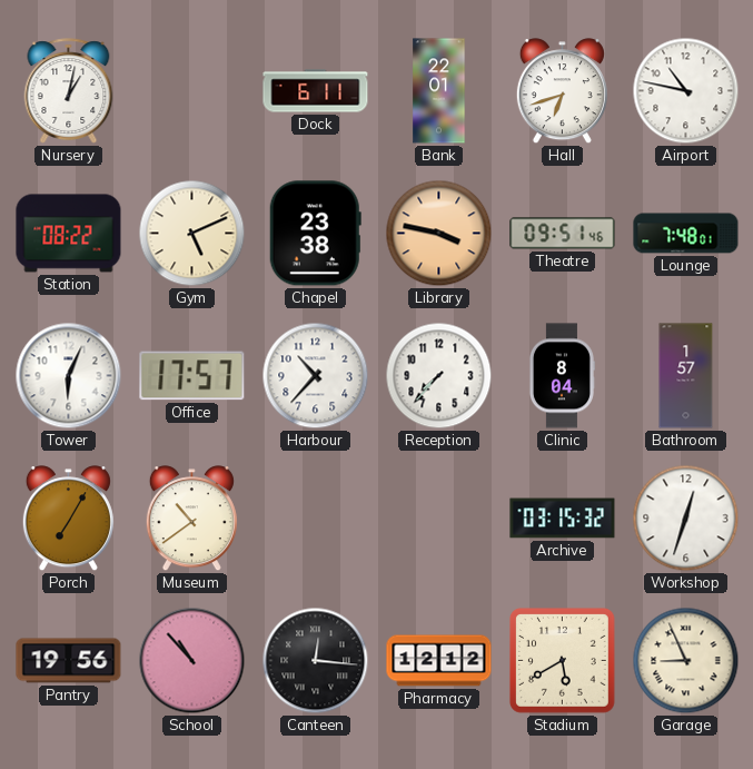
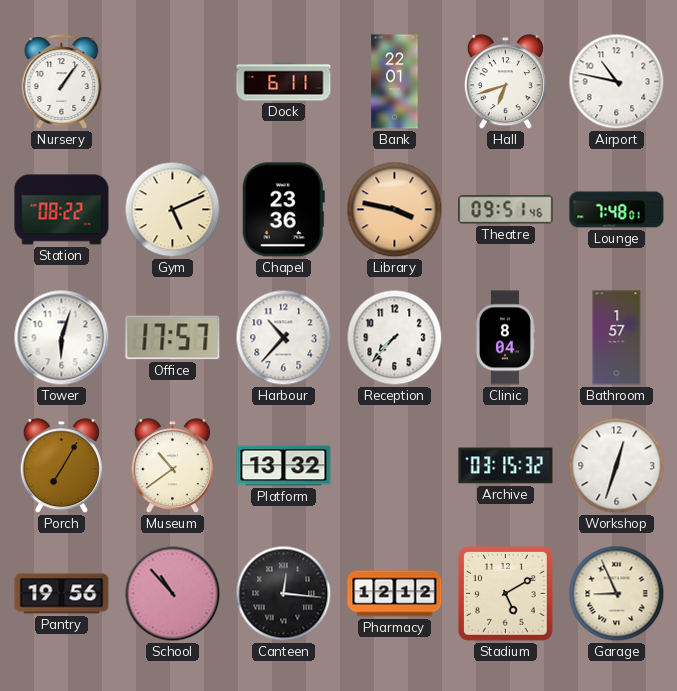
Nursery: 1:02 -> 1:06
Chapel: 23:38 -> 23:36
Tower: 6:04 -> 6:03
Platform: none -> 13:32
Stadium: 5:40 -> 5:10
